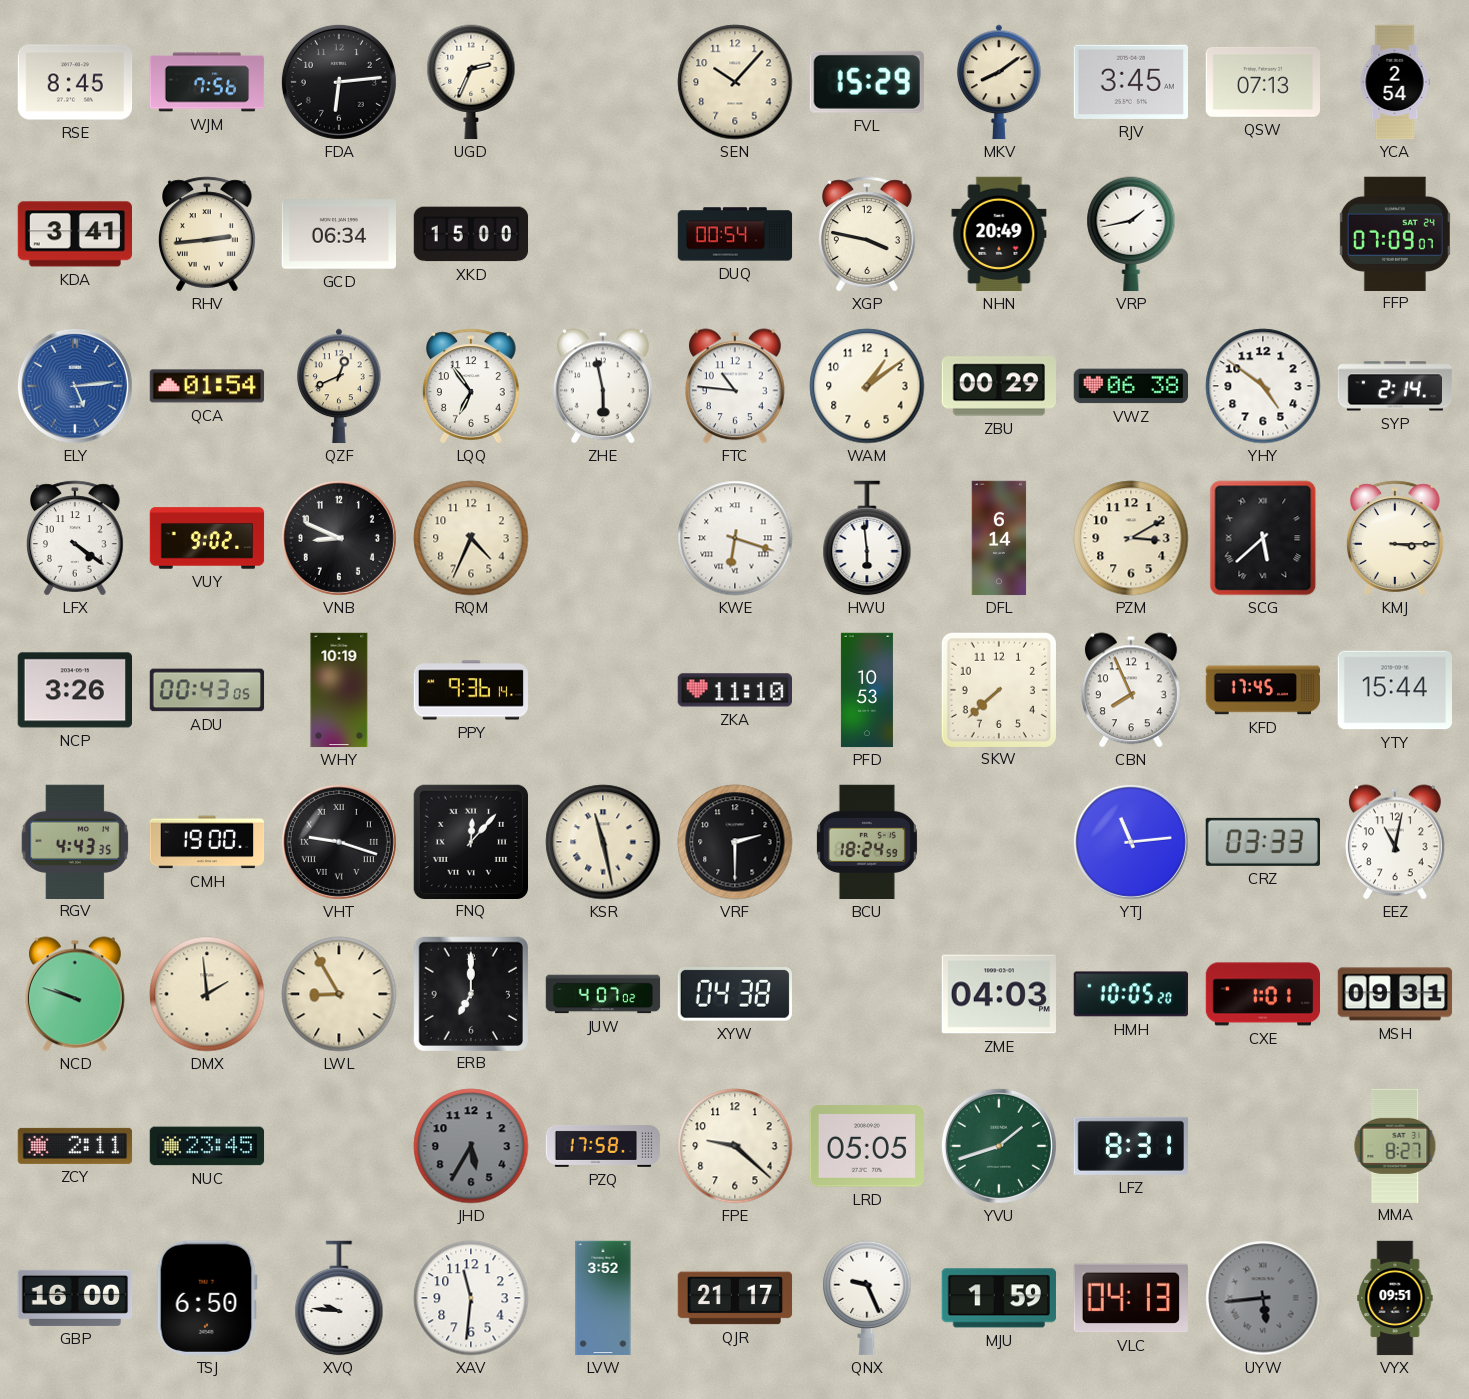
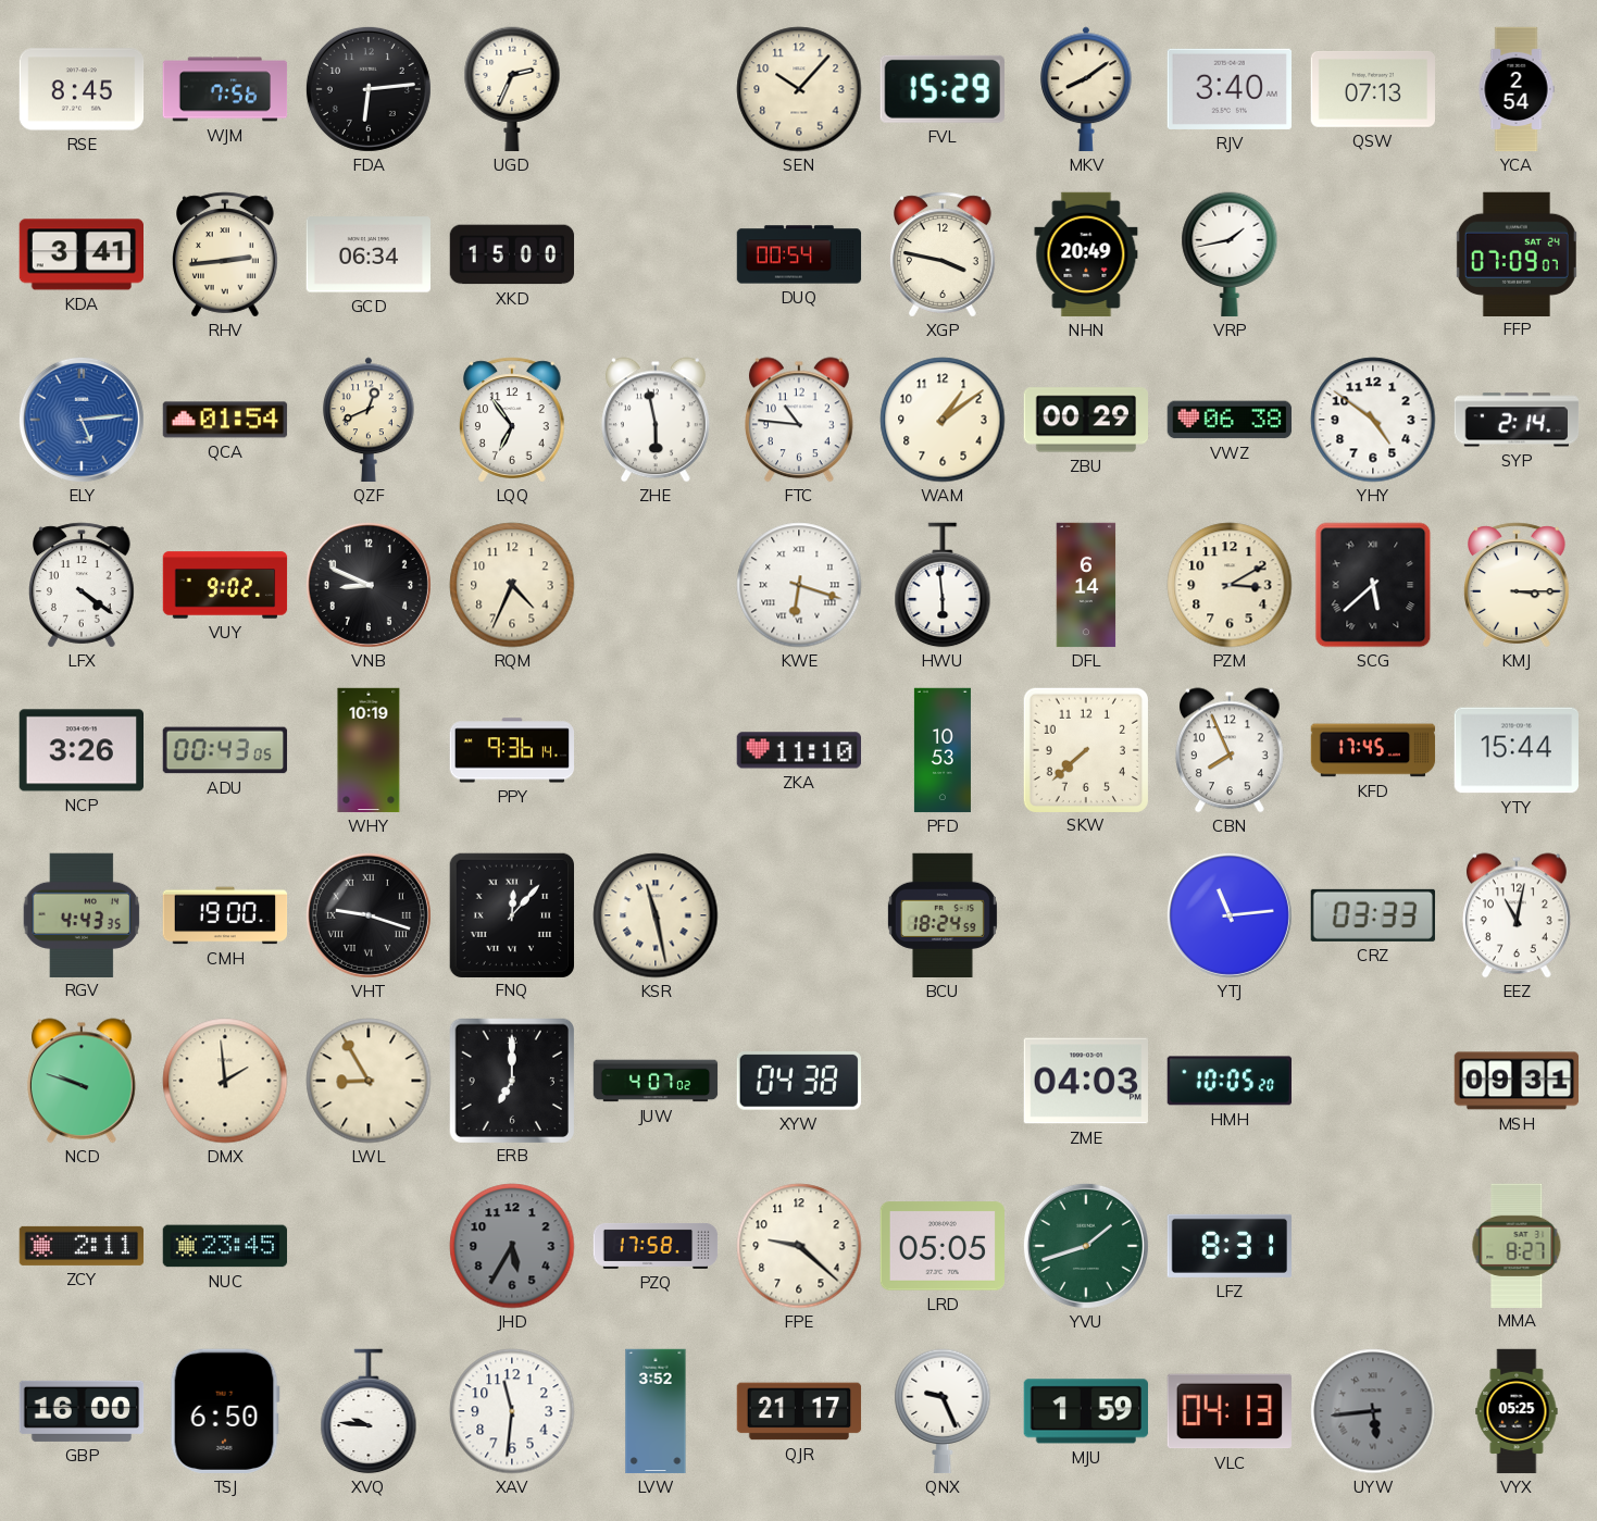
RJV: 3:45 -> 3:40
VRF: 2:30 -> none
CXE: 1:01 -> none
VYX: 09:51 -> 05:25
